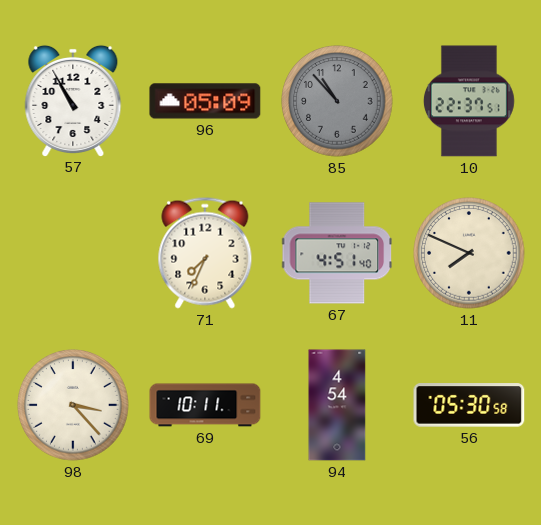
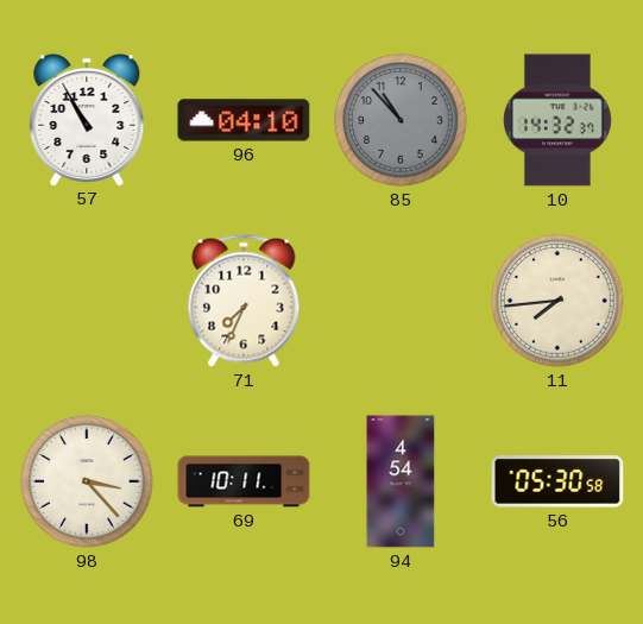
96: 05:09 -> 04:10
10: 22:37 -> 14:32
67: 4:51 -> none
11: 7:49 -> 7:44
